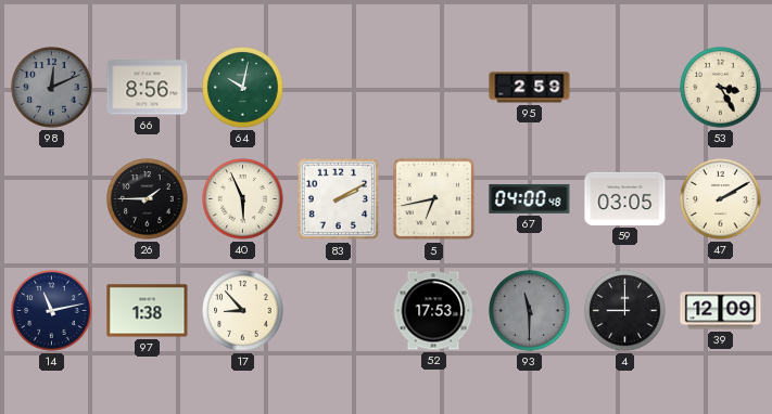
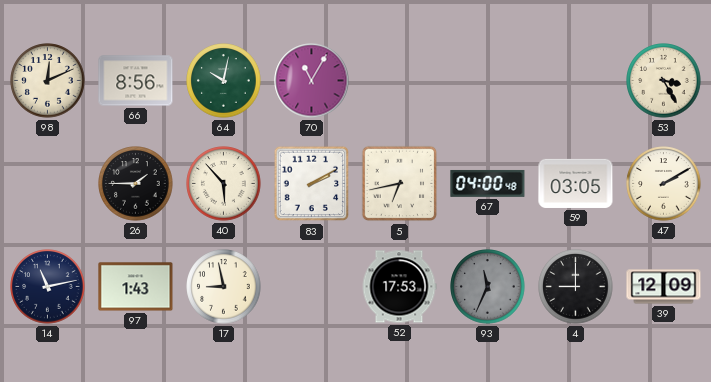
98 dial: grey -> cream
70: none -> 11:05
95: 2:59 -> none
40: 5:56 -> 5:53
97: 1:38 -> 1:43
17: 8:53 -> 8:58
93: 11:30 -> 11:34
